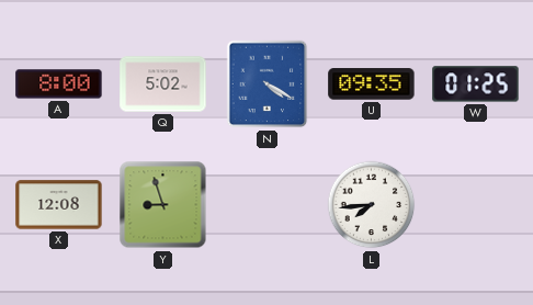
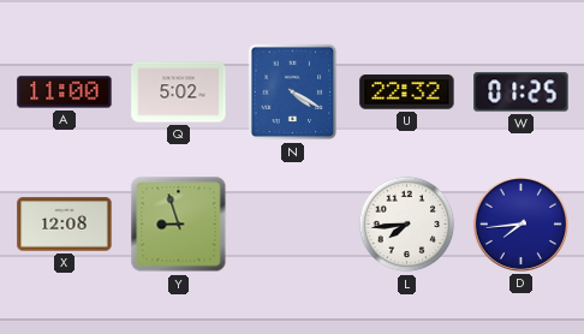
A: 8:00 -> 11:00
U: 09:35 -> 22:32
D: none -> 7:44
